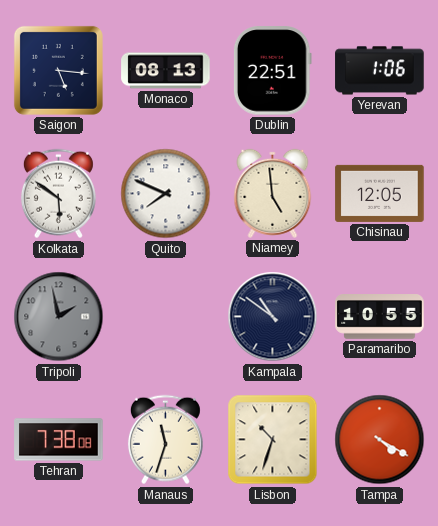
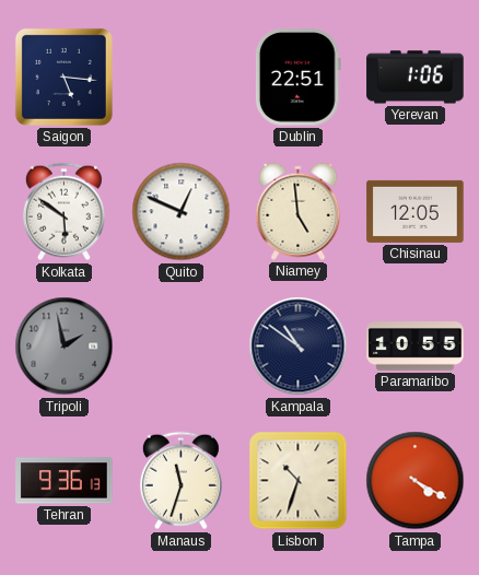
Monaco: 08:13 -> none
Quito: 7:49 -> 12:49
Tehran: 7:38 -> 9:36
